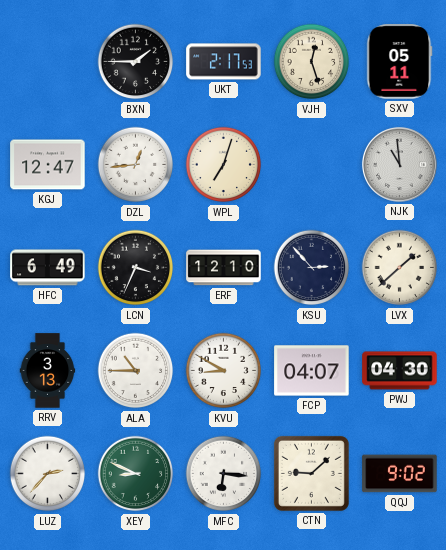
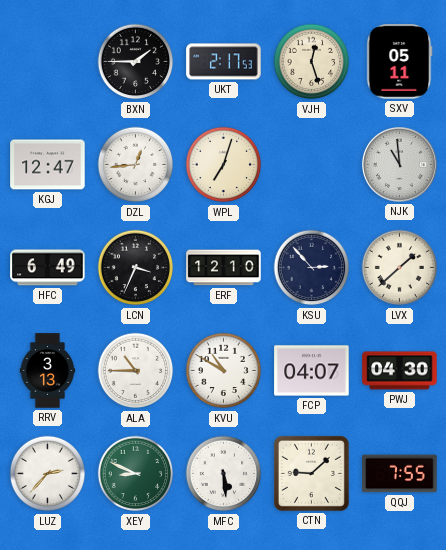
KVU: 8:50 -> 10:50
MFC: 6:16 -> 5:29
QQJ: 9:02 -> 7:55
